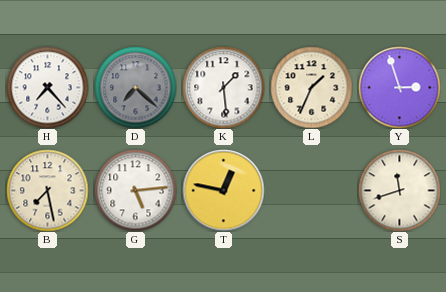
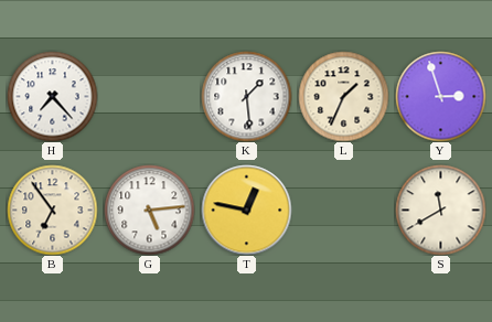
D: 7:22 -> none
B: 7:28 -> 6:54
S: 11:42 -> 11:40
